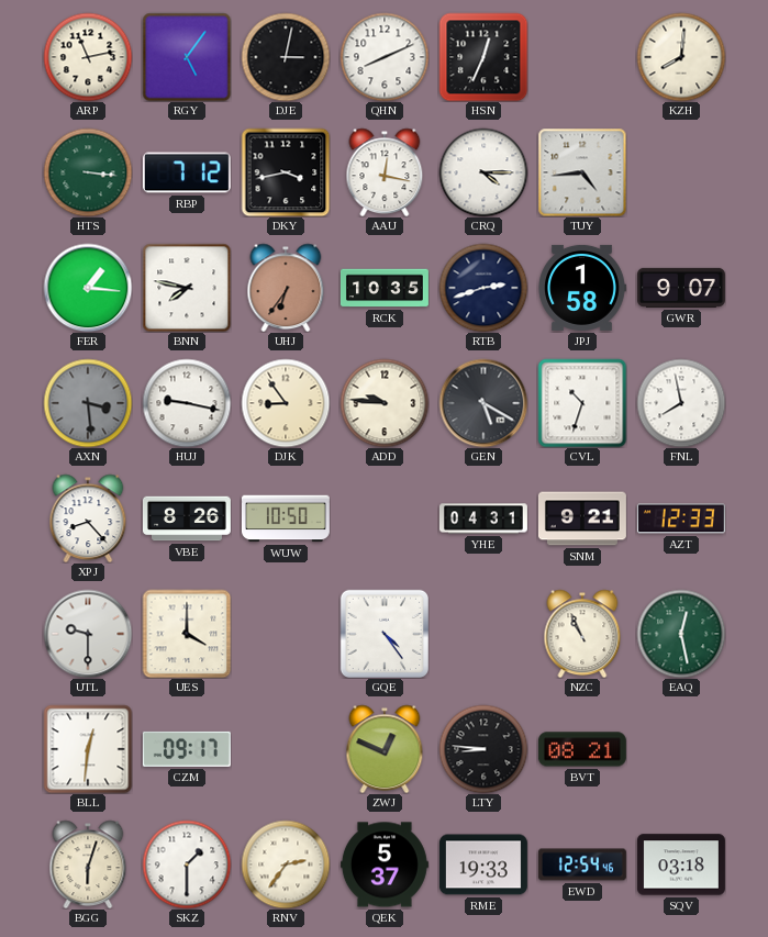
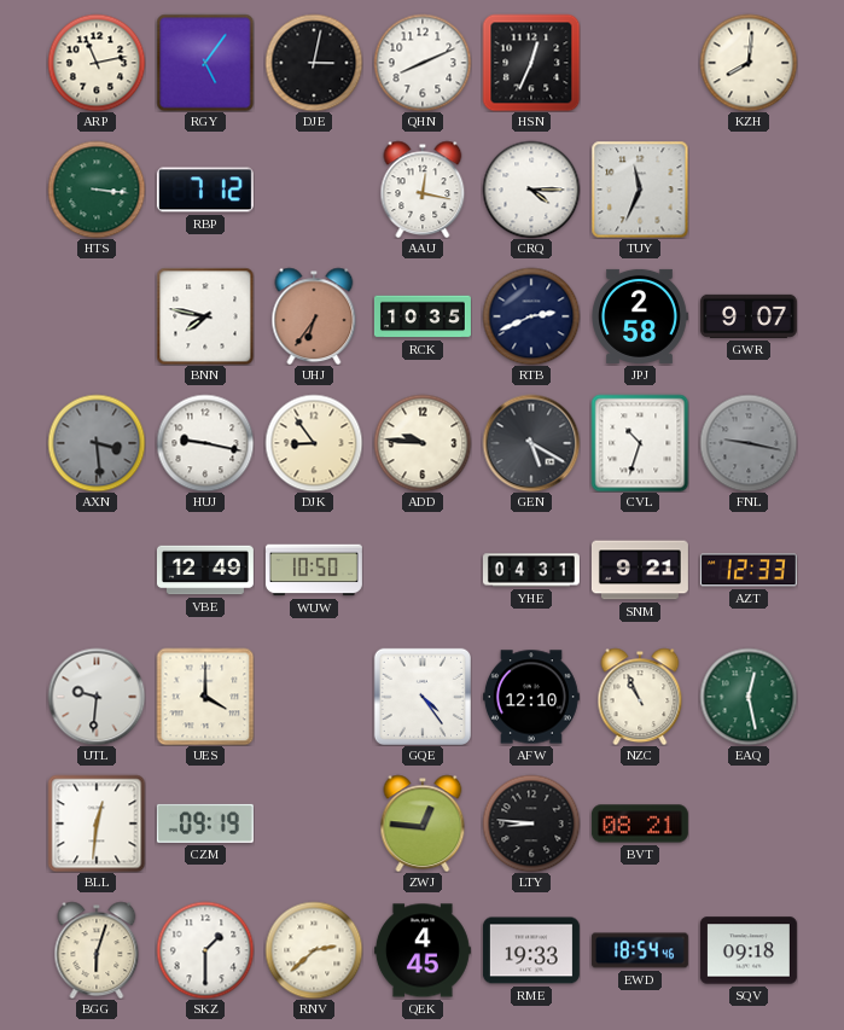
DKY: 3:43 -> none
TUY: 4:44 -> 11:34
FER: 1:16 -> none
RTB: 2:42 -> 2:41
JPJ: 1:58 -> 2:58
FNL: 7:58 -> 9:17
FNL dial: white -> grey
XPJ: 8:23 -> none
VBE: 8:26 -> 12:49
UTL: 9:30 -> 9:31
AFW: none -> 12:10
CZM: 09:17 -> 09:19
ZWJ: 12:49 -> 12:46
RNV: 2:36 -> 2:38
QEK: 5:37 -> 4:45
EWD: 12:54 -> 18:54
SQV: 03:18 -> 09:18
